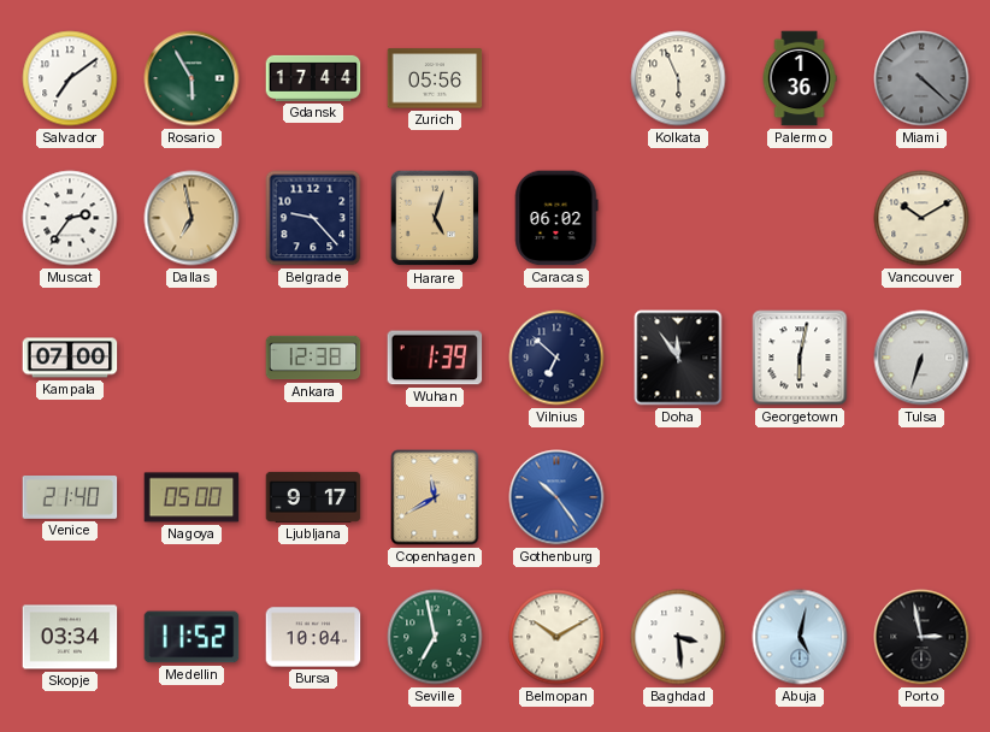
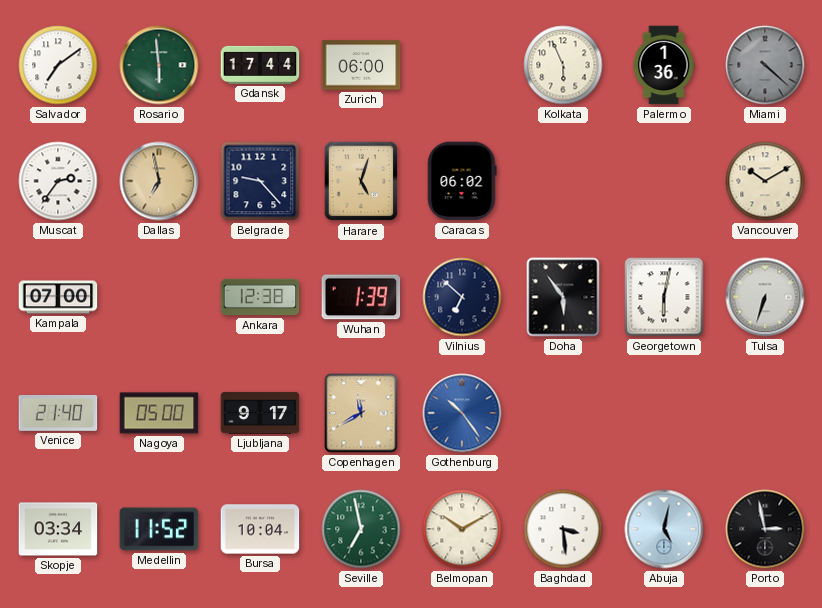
Rosario: 5:55 -> 5:59
Zurich: 05:56 -> 06:00
Doha: 11:54 -> 5:54
